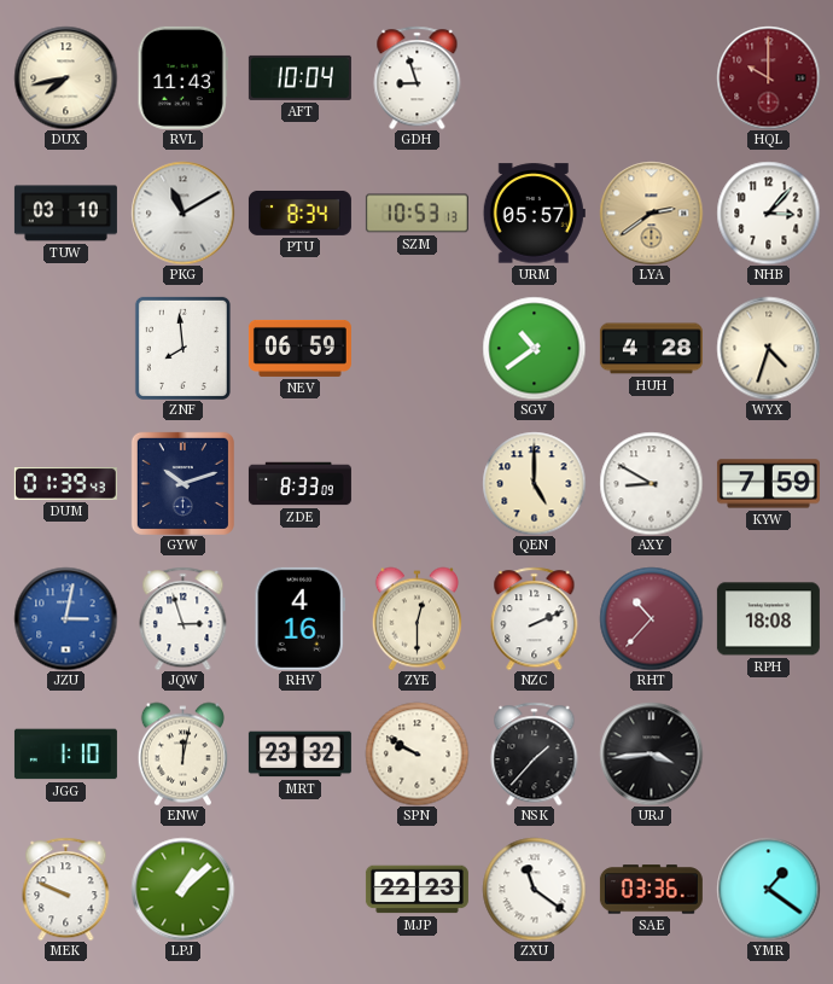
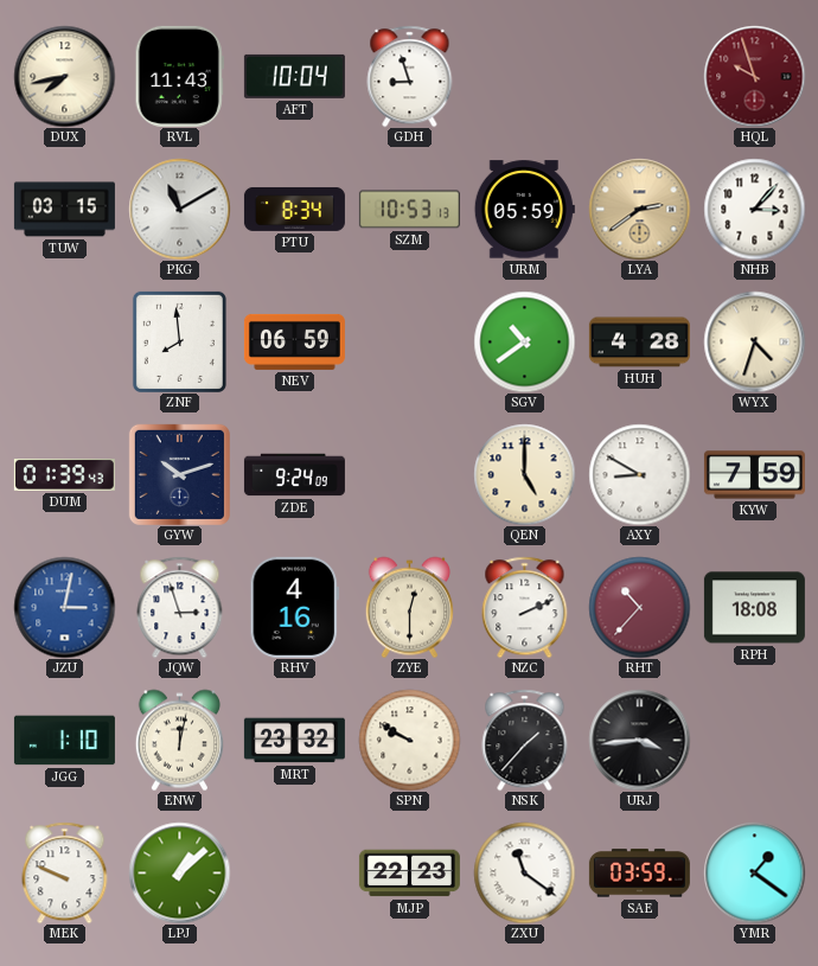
HQL: 10:00 -> 9:57
TUW: 03:10 -> 03:15
URM: 05:57 -> 05:59
ZDE: 8:33 -> 9:24
SAE: 03:36 -> 03:59
